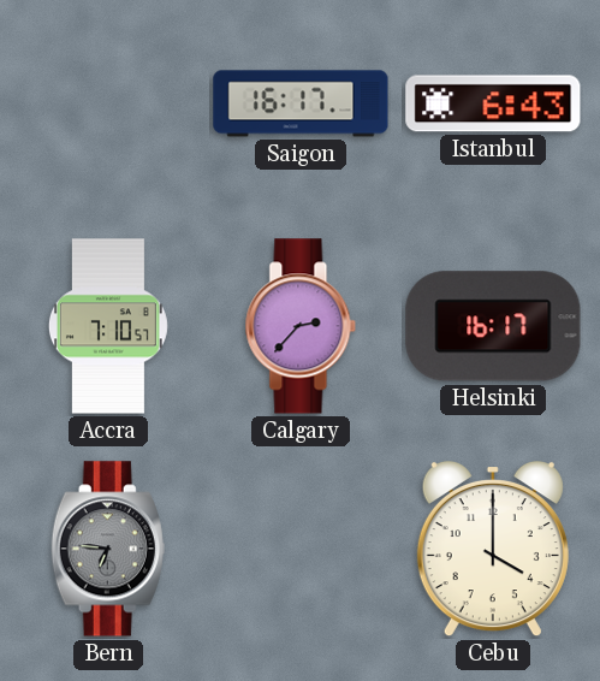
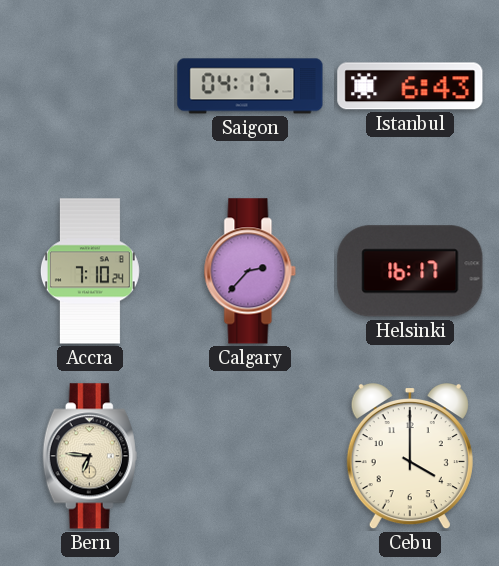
Saigon: 16:17 -> 04:17
Accra: 7:10:57 -> 7:10:24
Bern dial: grey -> cream
